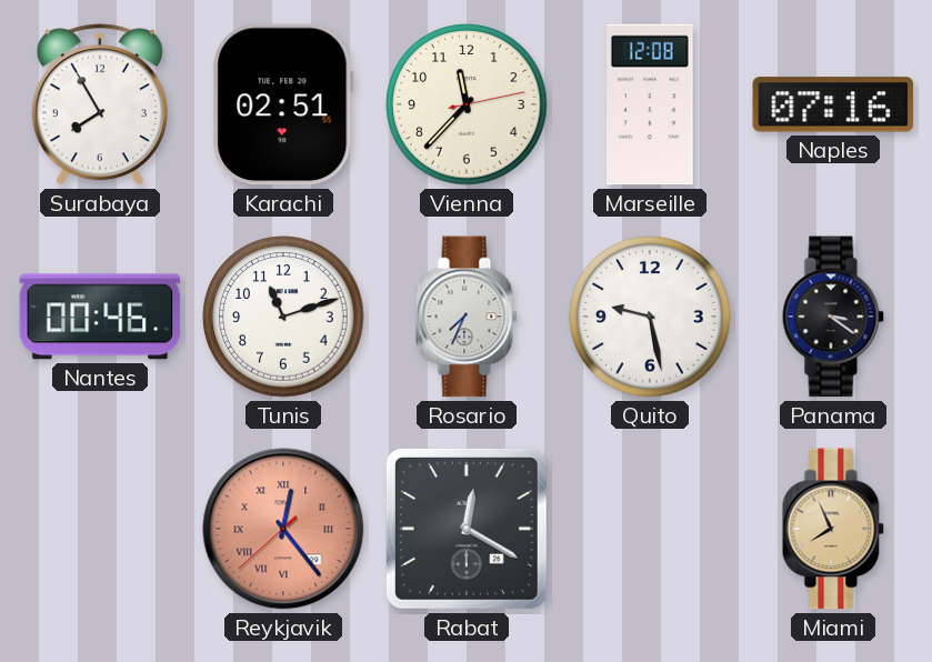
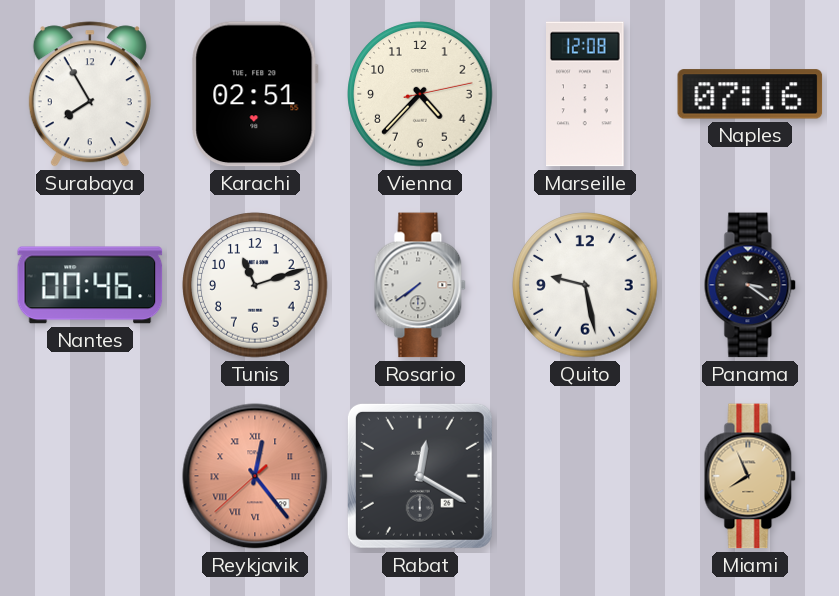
Vienna: 11:37 -> 4:37
Rosario: 7:34 -> 7:39
